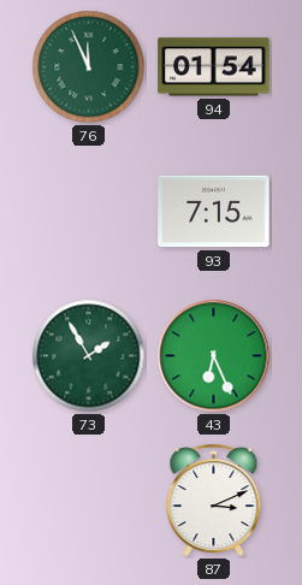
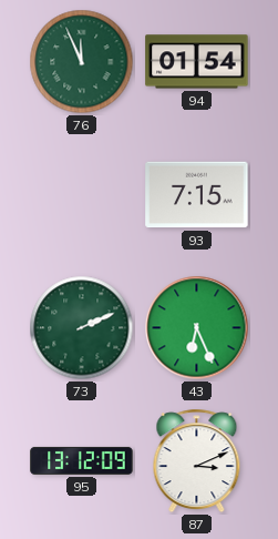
73: 1:55 -> 2:11
95: none -> 13:12
